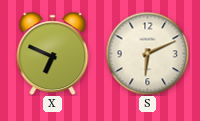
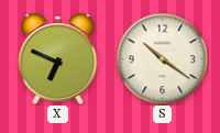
S: 6:11 -> 10:21
